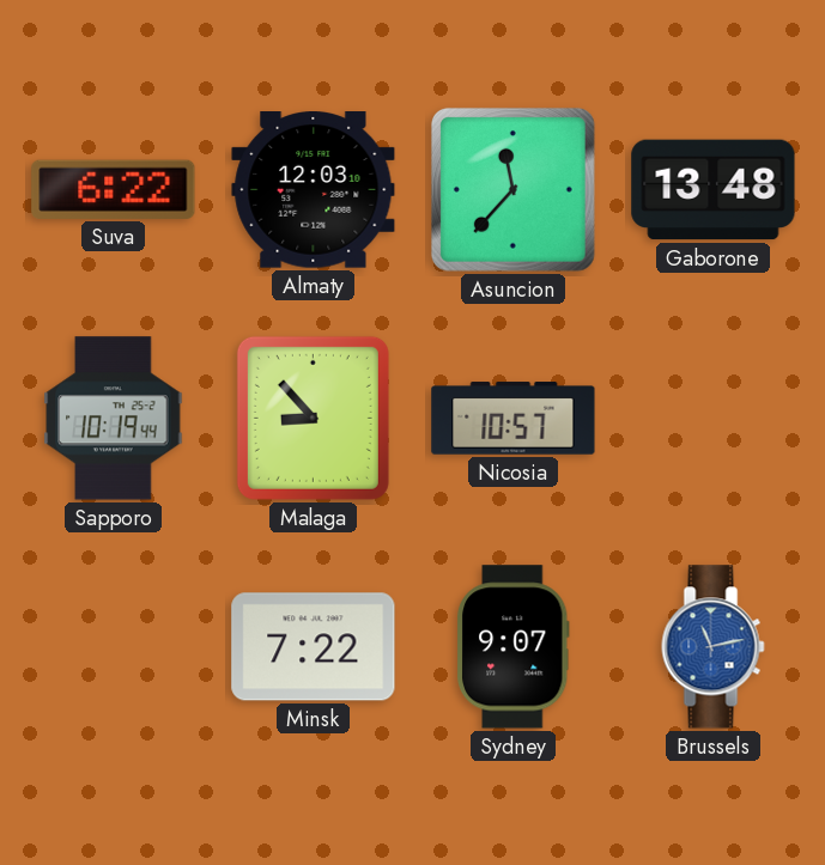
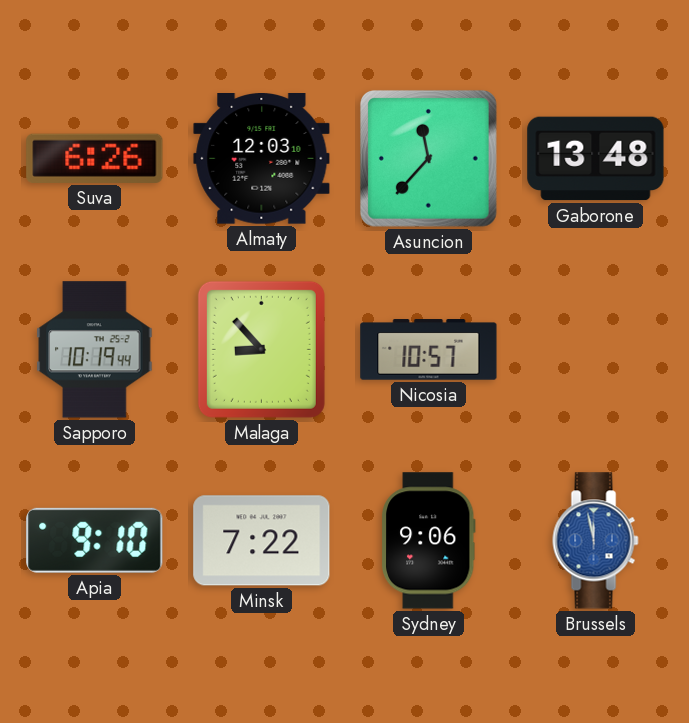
Suva: 6:22 -> 6:26
Apia: none -> 9:10
Sydney: 9:07 -> 9:06
Brussels: 11:13 -> 11:58
